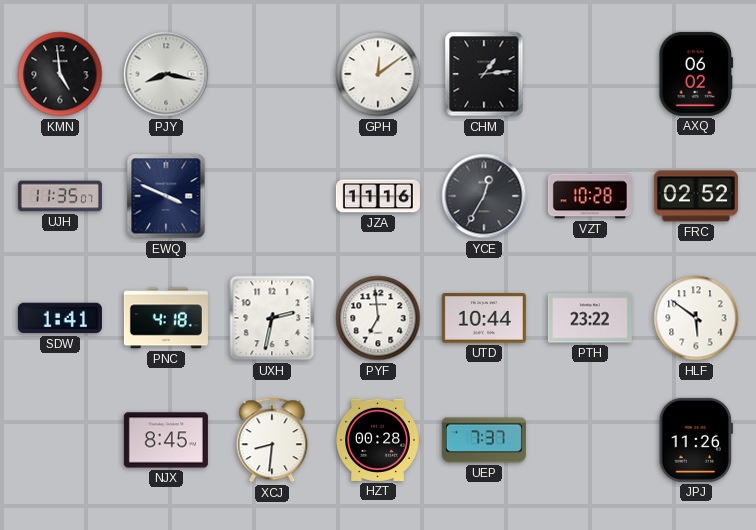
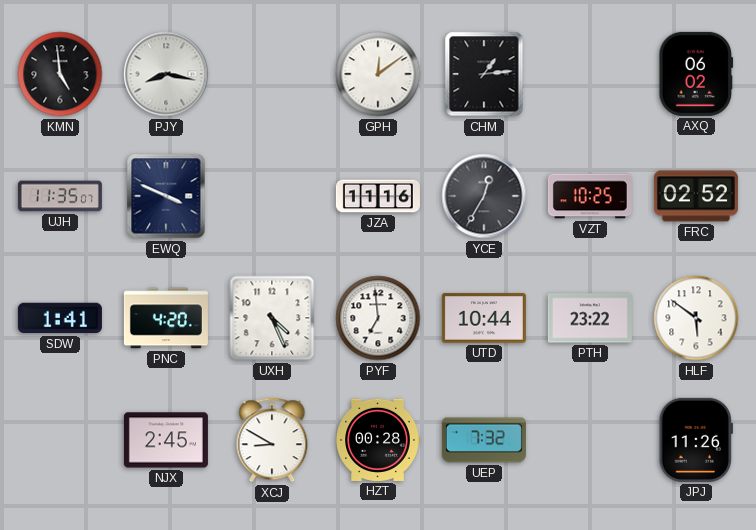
VZT: 10:28 -> 10:25
PNC: 4:18 -> 4:20
UXH: 2:32 -> 4:26
NJX: 8:45 -> 2:45
XCJ: 8:31 -> 8:50
UEP: 7:37 -> 7:32
